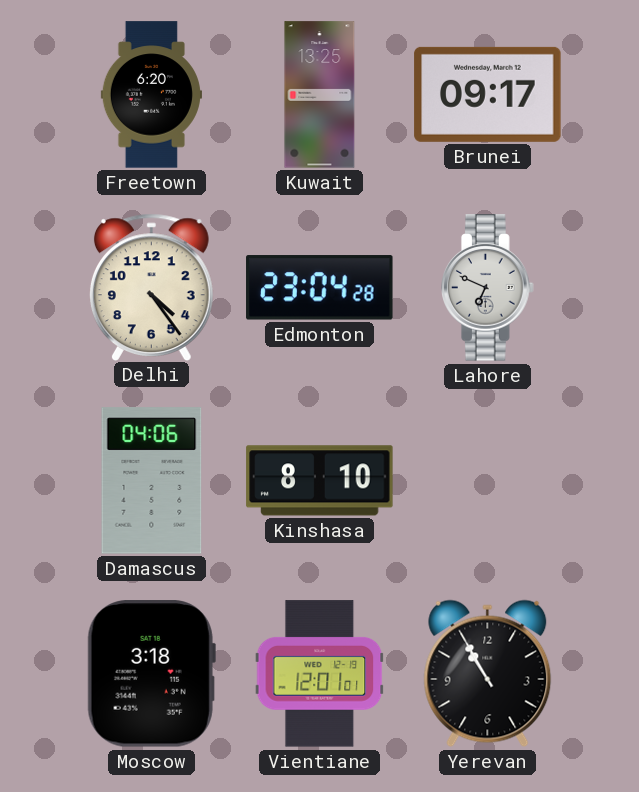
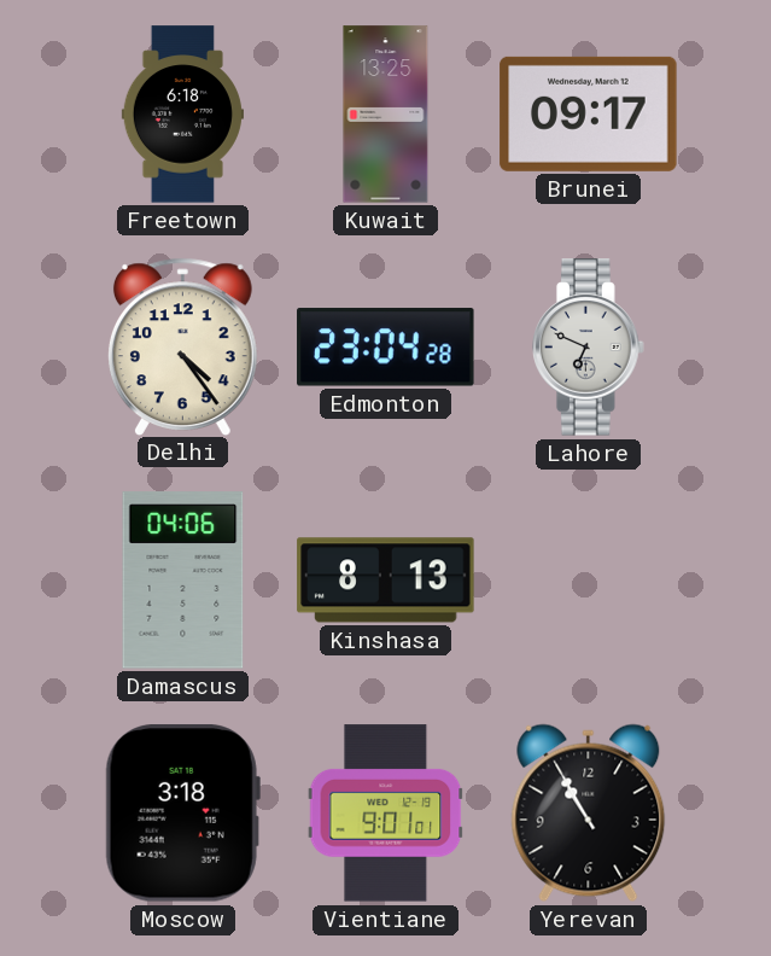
Freetown: 6:20 -> 6:18
Kinshasa: 8:10 -> 8:13
Vientiane: 12:01 -> 9:01
